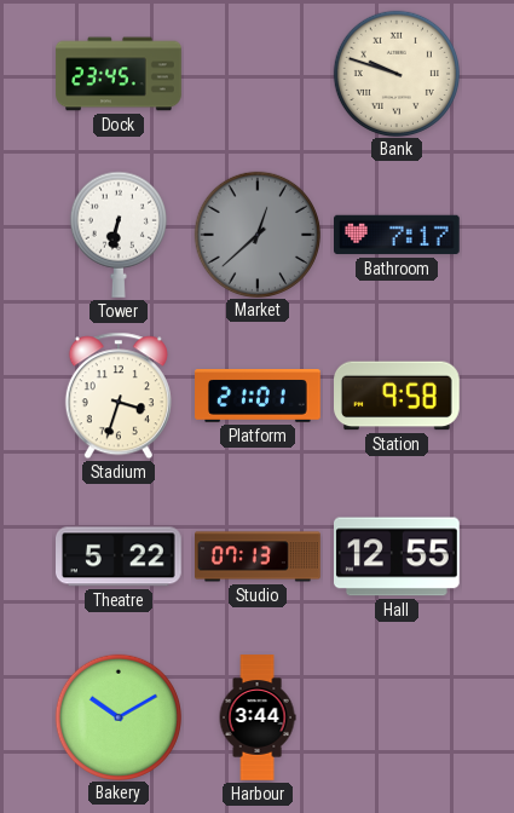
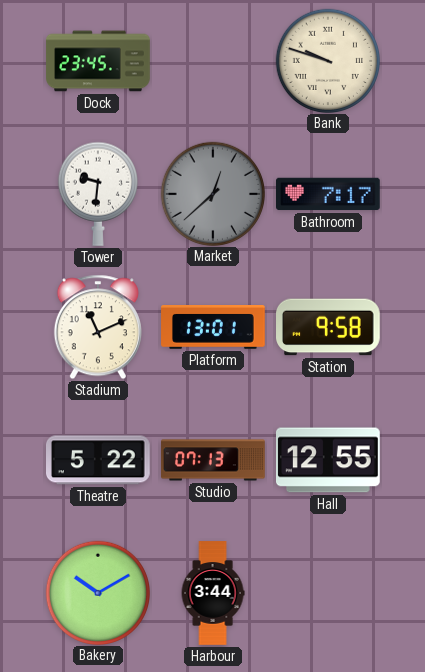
Tower: 6:32 -> 9:31
Stadium: 3:33 -> 11:11
Platform: 21:01 -> 13:01
